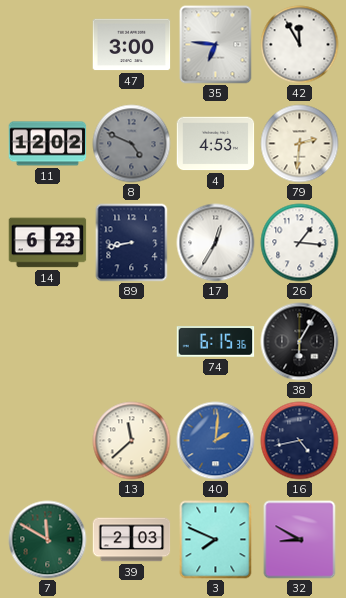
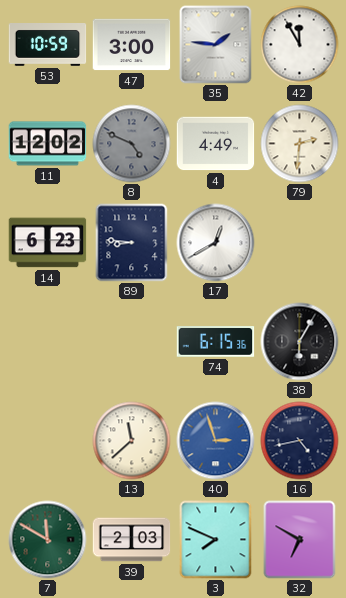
53: none -> 10:59
35: 6:46 -> 1:46
4: 4:53 -> 4:49
89: 8:43 -> 8:46
17: 12:35 -> 12:40
26: 1:16 -> none
40: 2:01 -> 2:57
32: 8:50 -> 6:50
